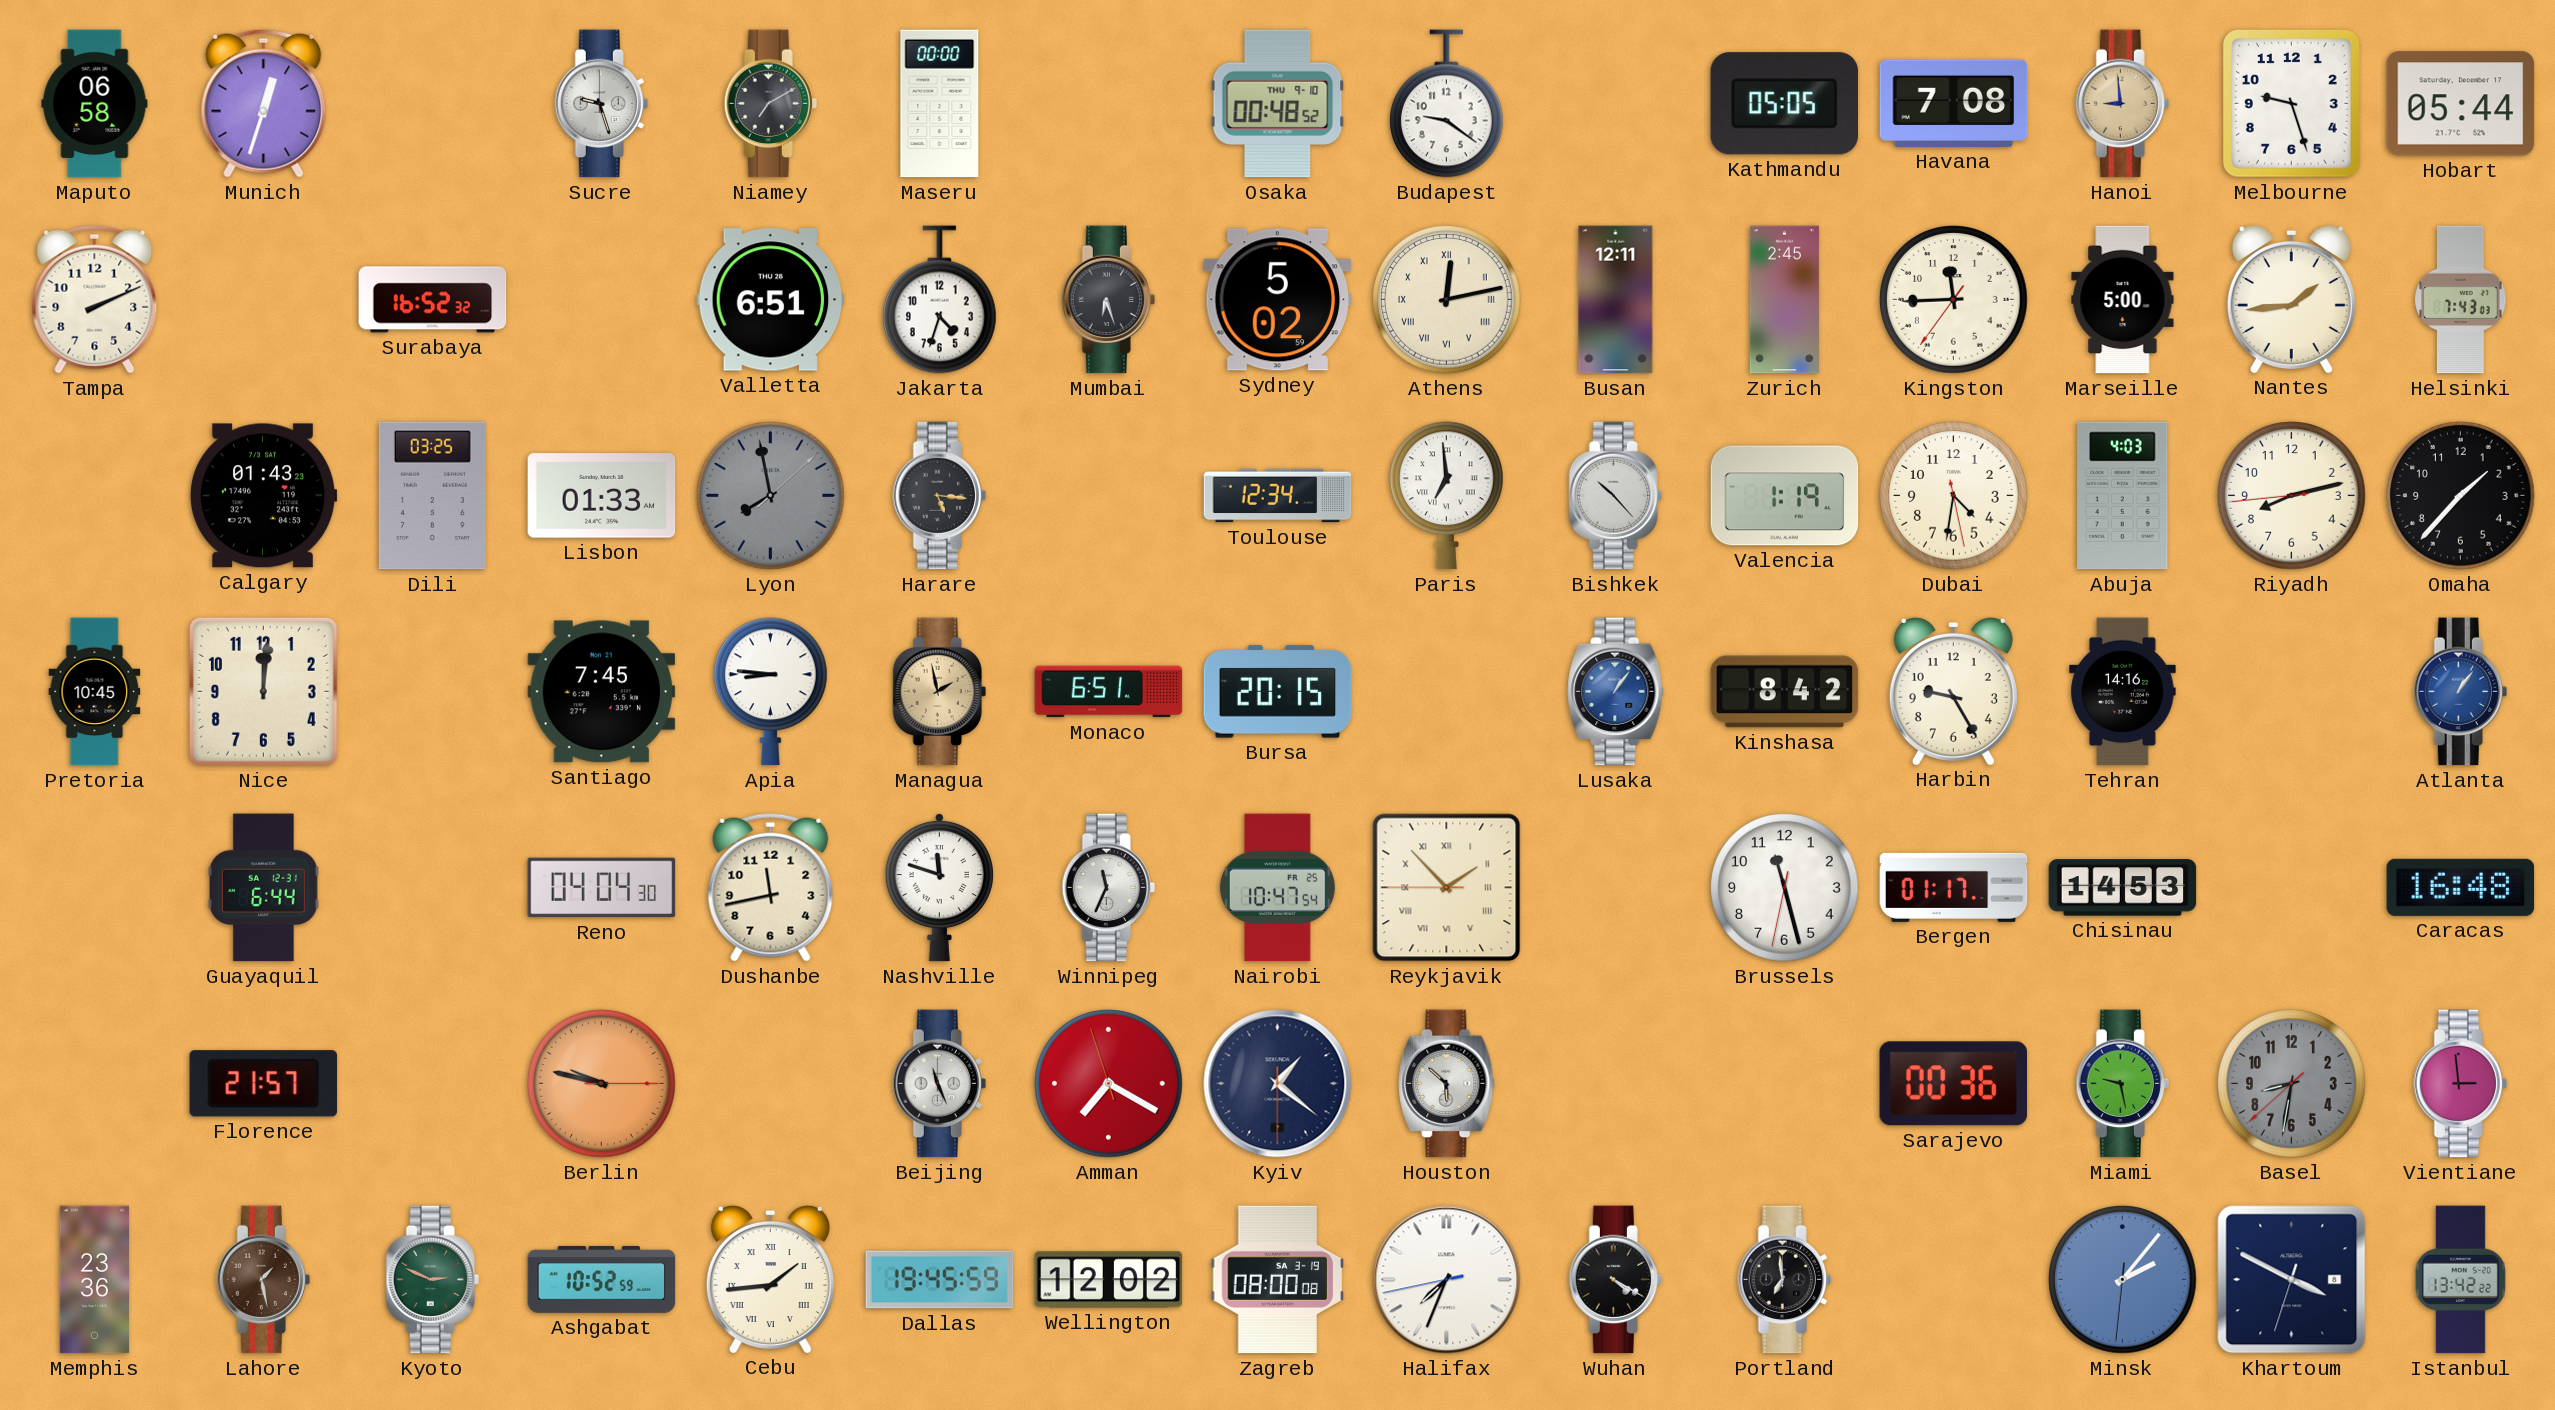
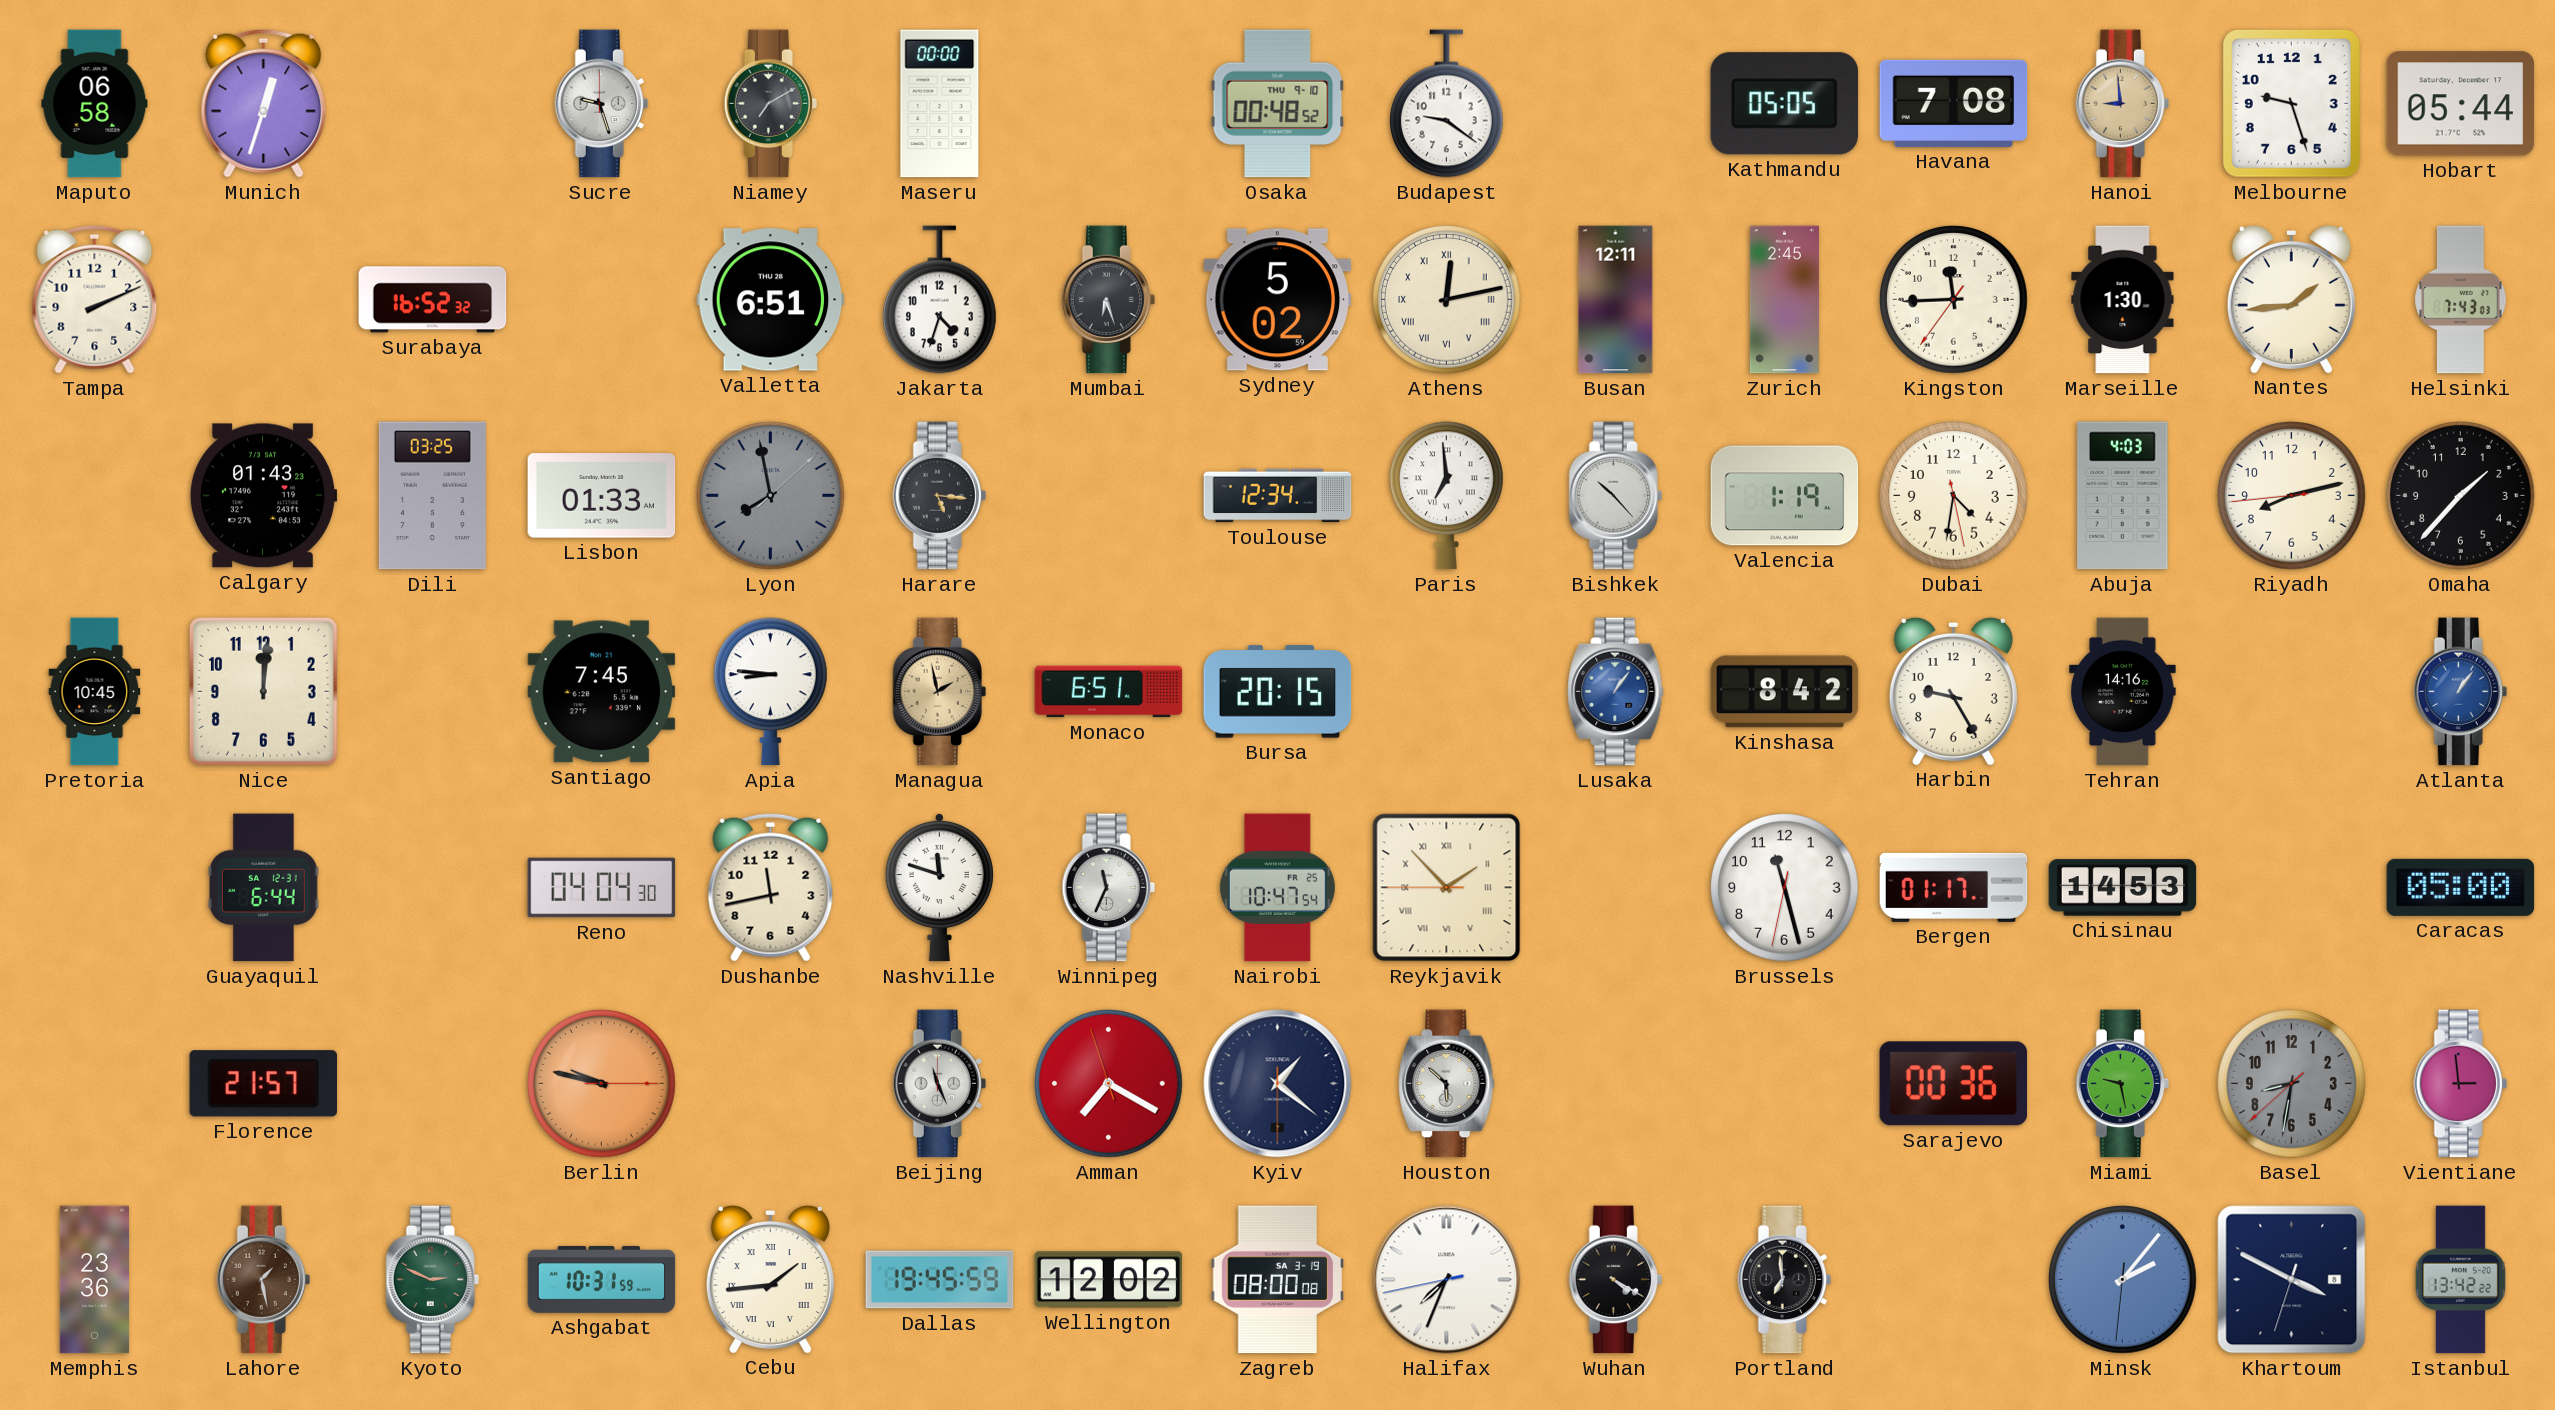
Marseille: 5:00 -> 1:30
Caracas: 16:48 -> 05:00
Ashgabat: 10:52 -> 10:31
